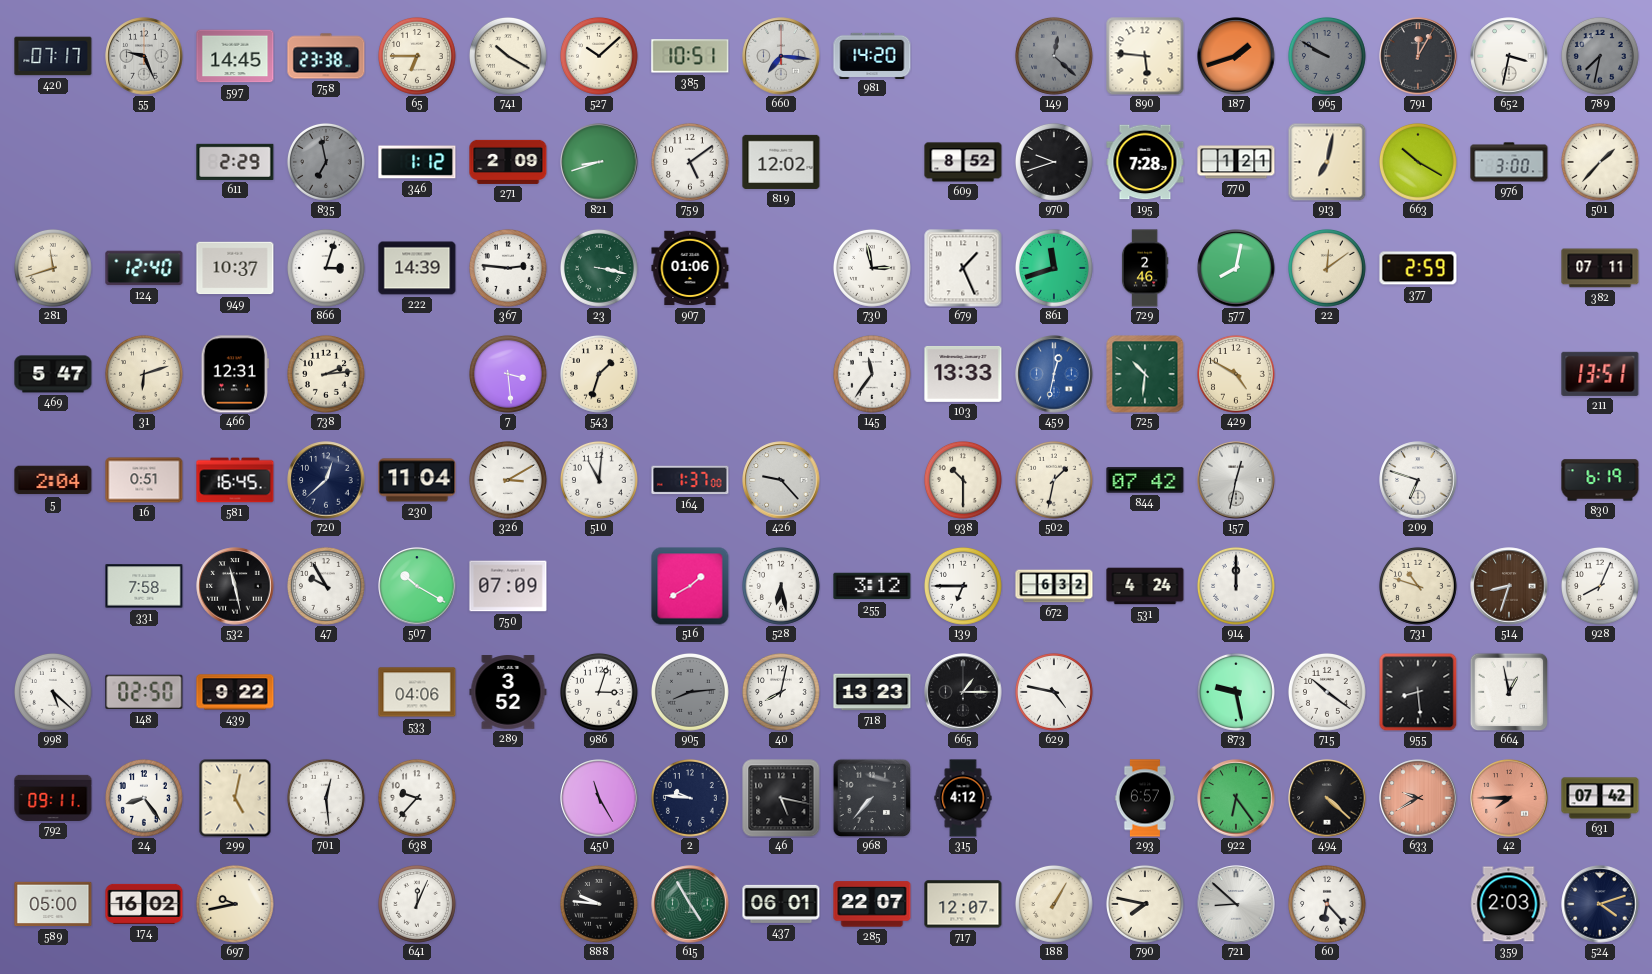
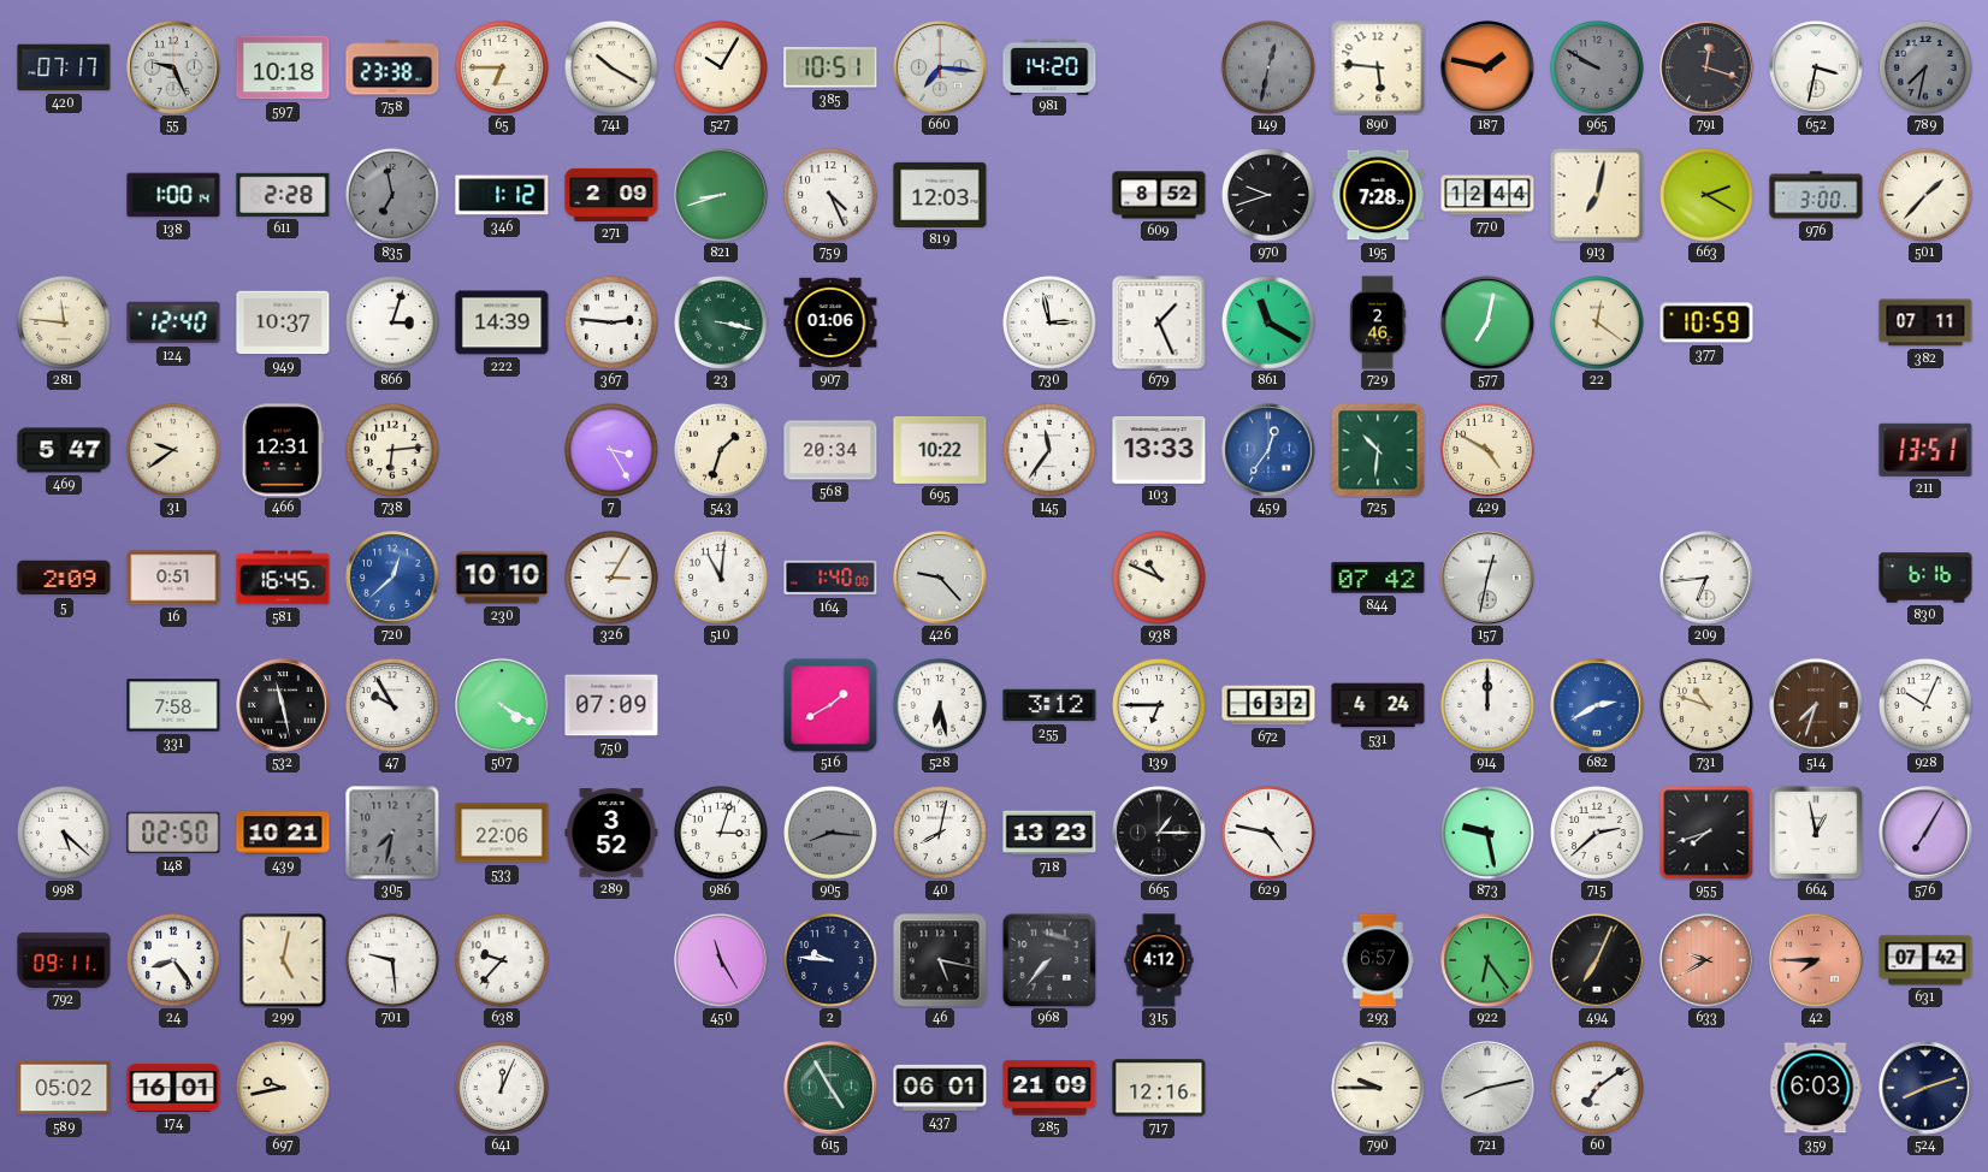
597: 14:45 -> 10:18
527: 10:08 -> 10:05
149: 12:22 -> 12:32
187: 1:42 -> 1:47
791: 12:05 -> 12:18
138: none -> 1:00
611: 2:29 -> 2:28
759: 5:09 -> 4:26
819: 12:02 -> 12:03
770: 1:21 -> 12:44
663: 10:20 -> 2:20
281: 11:42 -> 11:46
861: 11:42 -> 11:20
577: 8:02 -> 7:02
22: 12:09 -> 12:21
377: 2:59 -> 10:59
31: 6:12 -> 9:39
738: 2:14 -> 6:14
7: 3:29 -> 3:25
568: none -> 20:34
695: none -> 10:22
459: 12:32 -> 12:36
5: 2:04 -> 2:09
720 dial: navy -> blue
230: 11:04 -> 10:10
326: 3:10 -> 3:05
164: 1:37 -> 1:40
938: 10:30 -> 10:49
502: 1:32 -> none
209: 6:48 -> 6:44
830: 6:19 -> 6:16
507: 10:20 -> 4:20
682: none -> 2:40
514: 8:33 -> 7:33
928: 8:04 -> 10:04
439: 9:22 -> 10:21
305: none -> 7:32
533: 04:06 -> 22:06
905: 8:14 -> 8:16
715: 10:21 -> 2:38
955: 8:29 -> 7:42
576: none -> 7:05
701: 12:29 -> 9:29
494: 4:22 -> 7:04
589: 05:00 -> 05:02
174: 16:02 -> 16:01
888: 9:46 -> none
285: 22:07 -> 21:09
717: 12:07 -> 12:16
188: 1:05 -> none
790: 7:47 -> 9:45
721: 8:52 -> 8:13
60: 6:23 -> 7:09
359: 2:03 -> 6:03
524: 4:12 -> 8:12
